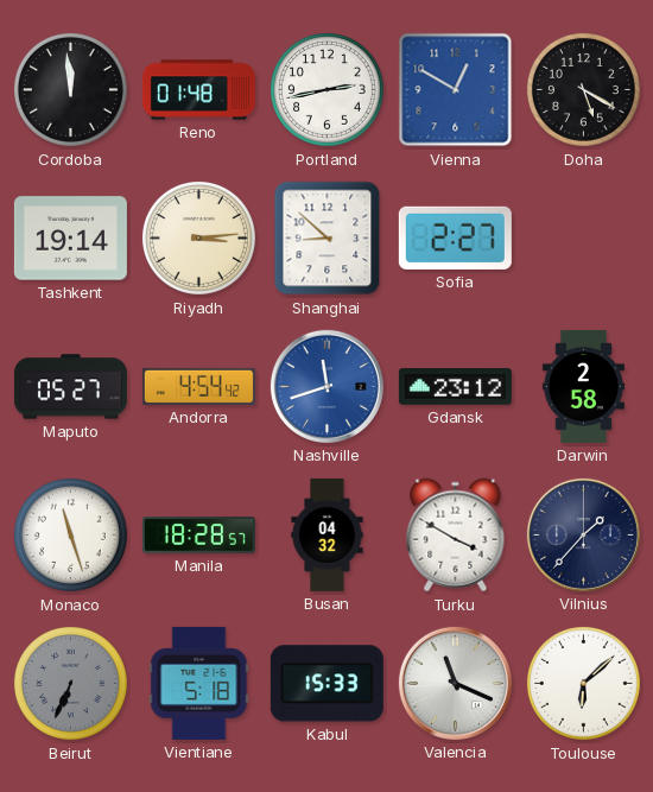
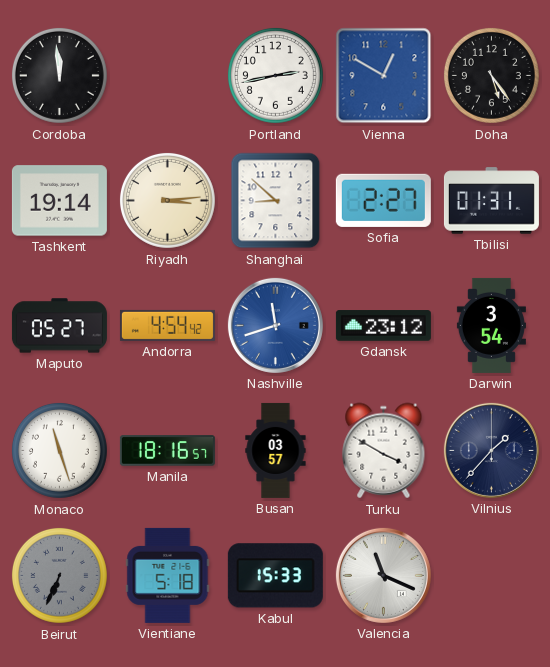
Reno: 01:48 -> none
Doha: 5:20 -> 5:24
Tbilisi: none -> 01:31
Darwin: 2:58 -> 3:54
Manila: 18:28 -> 18:16
Busan: 04:32 -> 03:57
Toulouse: 6:08 -> none
